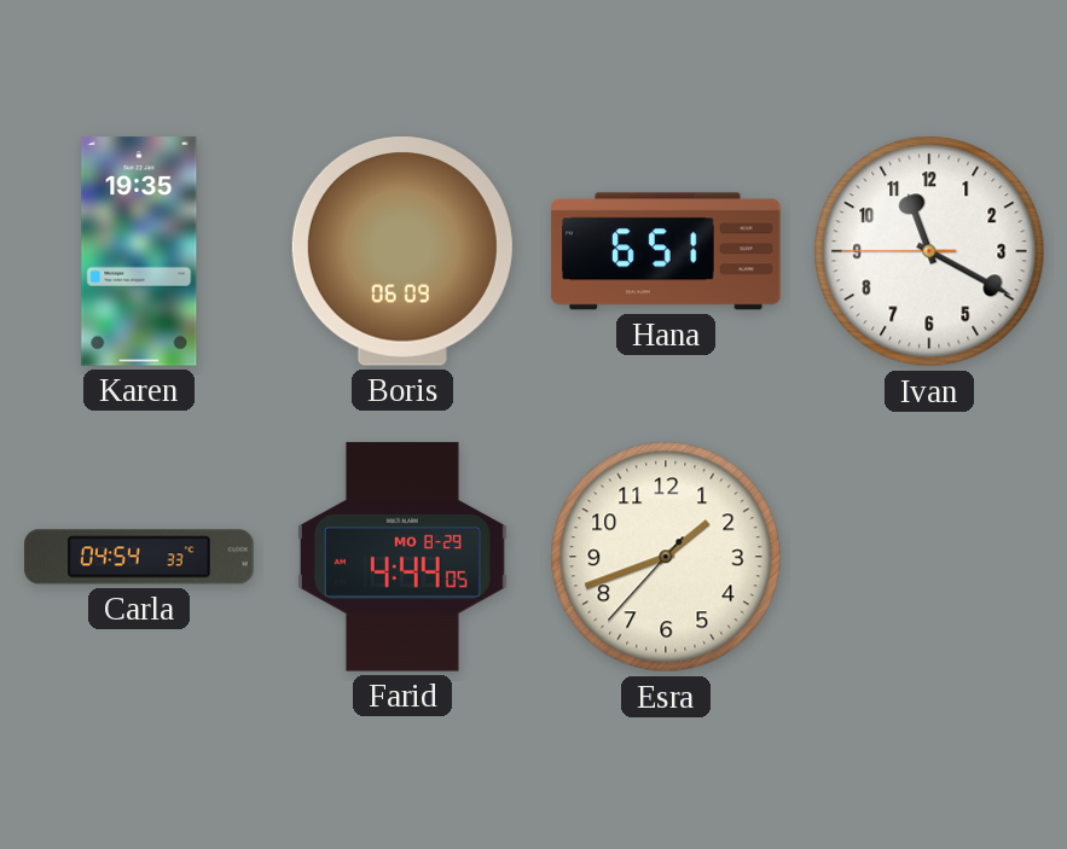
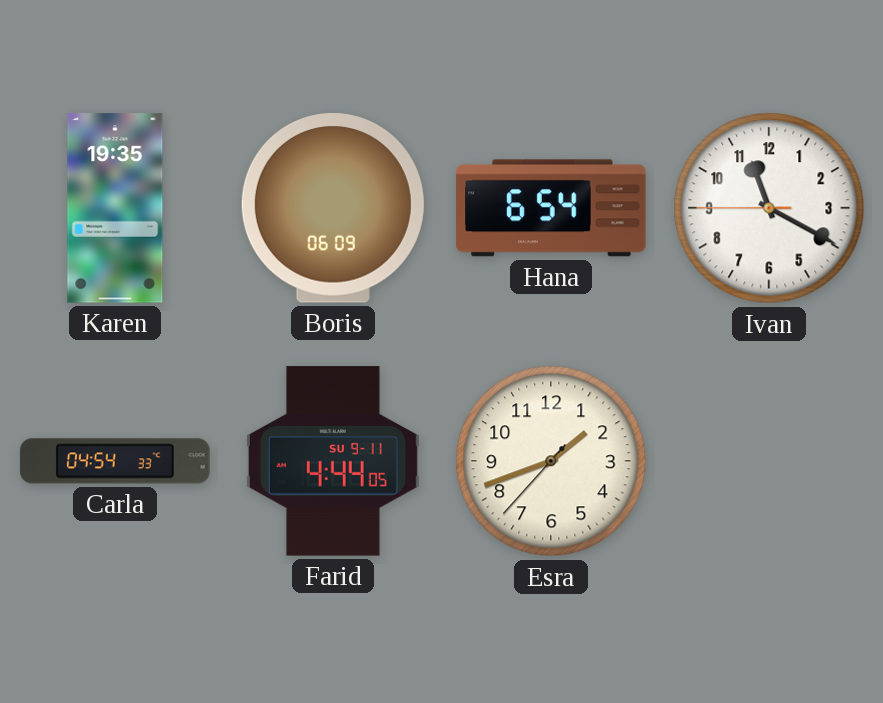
Hana: 6:51 -> 6:54
Farid date: MO 8-29 -> SU 9-11
